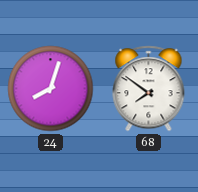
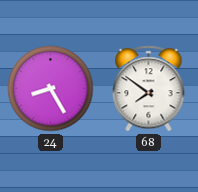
24: 8:03 -> 8:25
